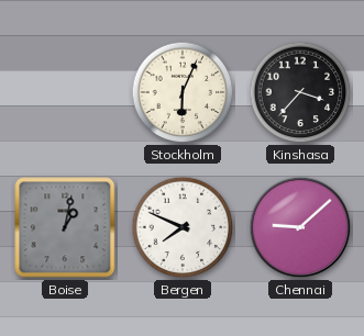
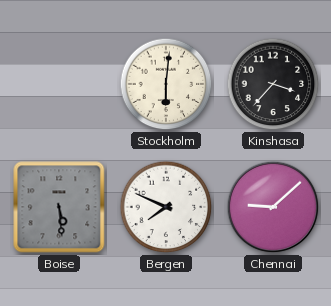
Stockholm: 6:04 -> 6:01
Boise: 1:02 -> 5:29
